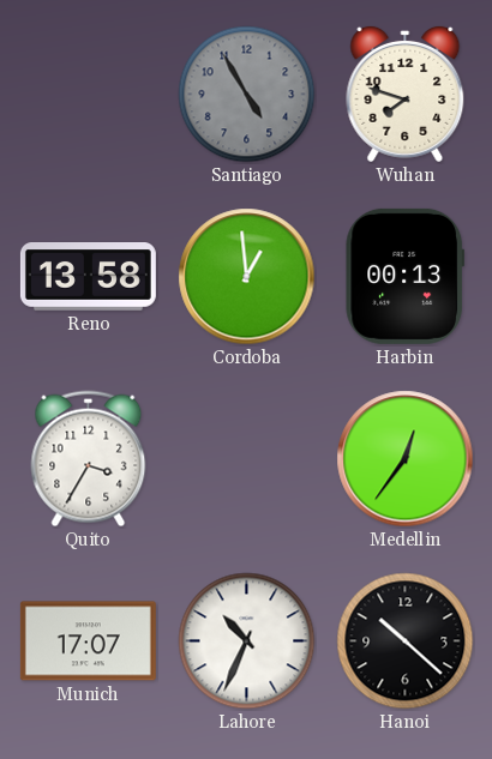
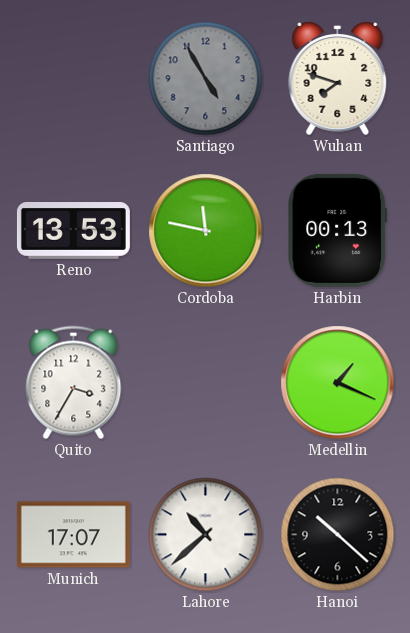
Reno: 13:58 -> 13:53
Cordoba: 12:59 -> 11:47
Medellin: 12:36 -> 1:19
Lahore: 10:34 -> 10:38
